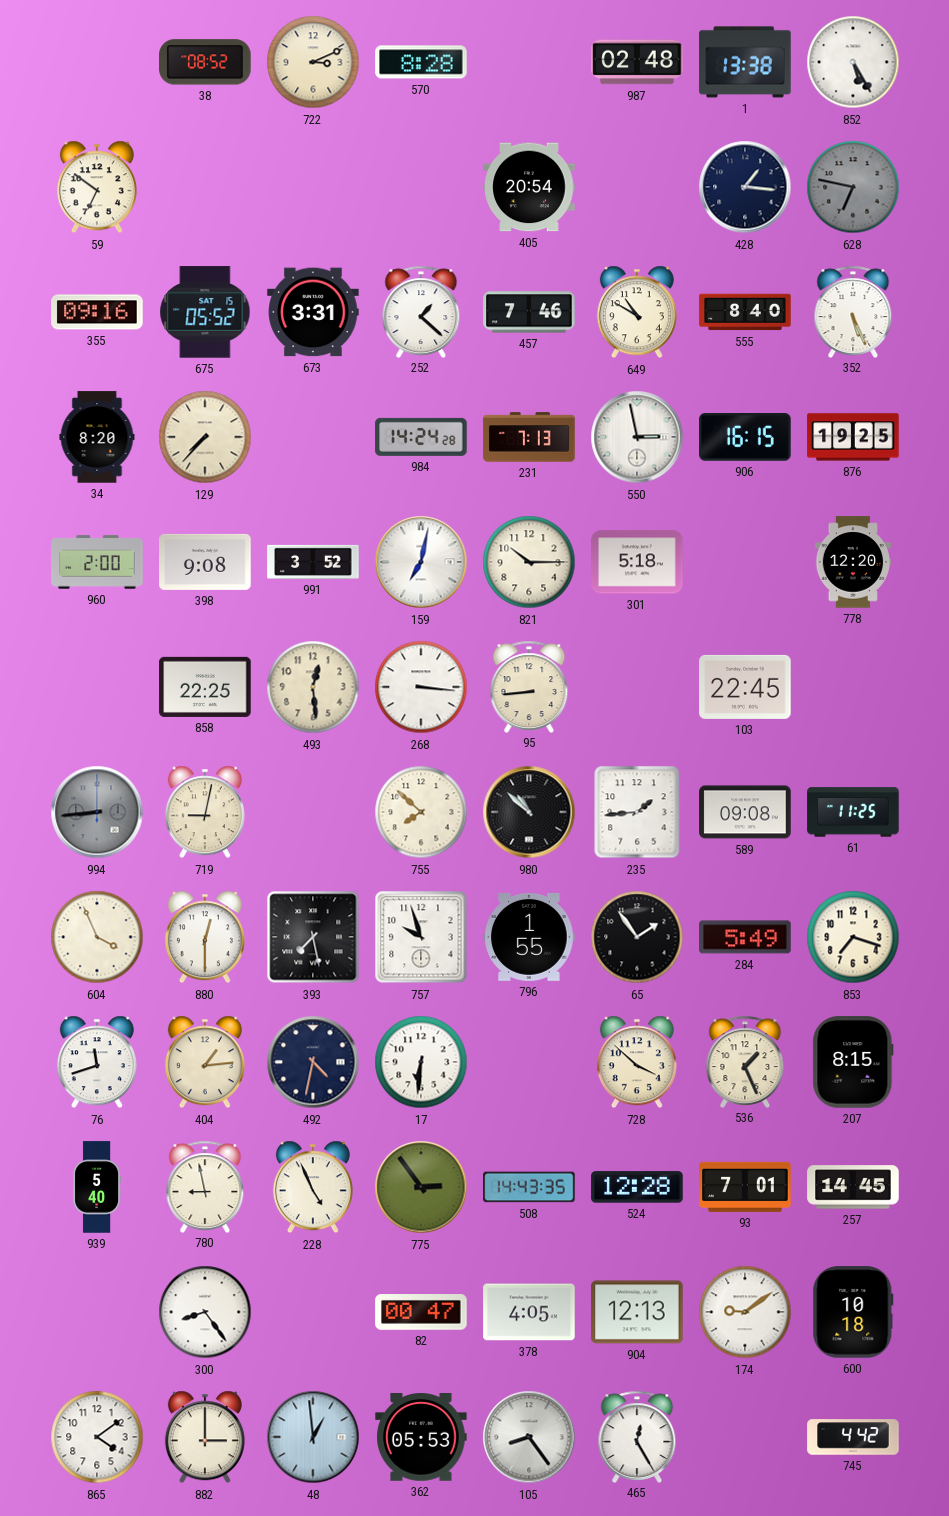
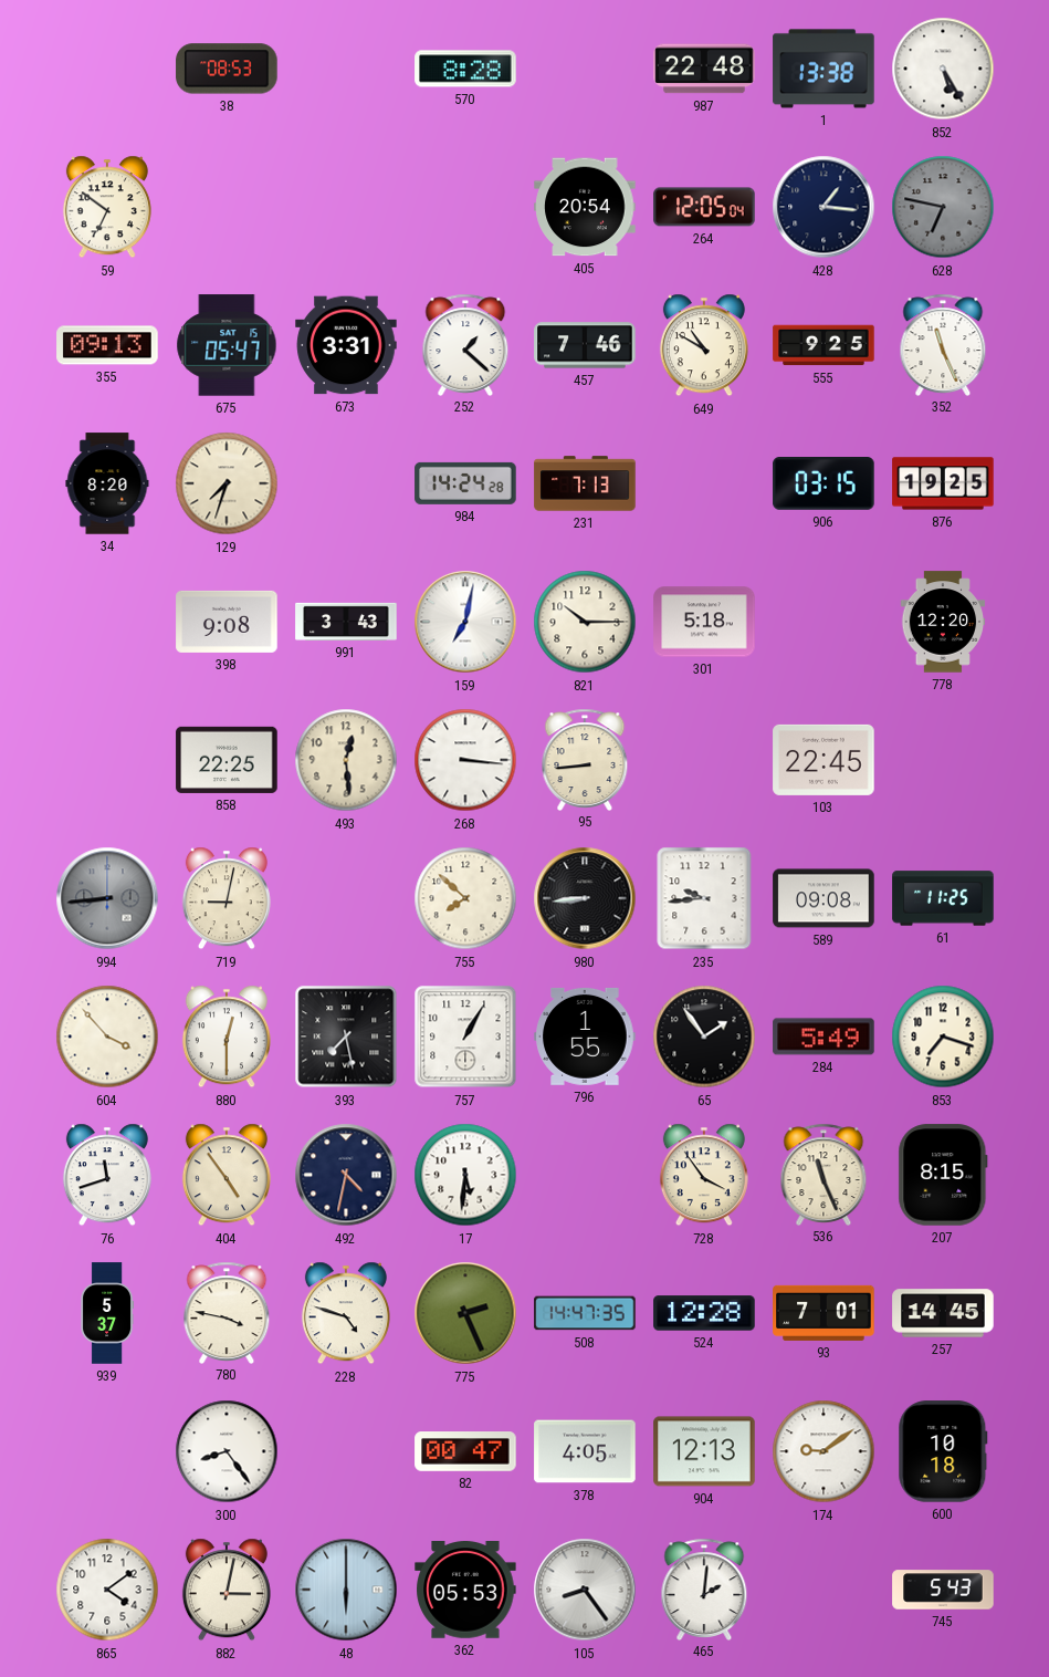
38: 08:52 -> 08:53
722: 3:11 -> none
987: 02:48 -> 22:48
264: none -> 12:05
355: 09:16 -> 09:13
675: 05:52 -> 05:47
555: 8:40 -> 9:25
352: 5:26 -> 11:26
129: 7:37 -> 7:33
550: 2:58 -> none
906: 16:15 -> 03:15
960: 2:00 -> none
991: 3:52 -> 3:43
980: 10:52 -> 8:44
235: 1:44 -> 9:44
604: 3:56 -> 3:53
757: 9:57 -> 1:05
404: 1:14 -> 4:54
17: 6:31 -> 5:31
728: 3:52 -> 3:54
536: 1:26 -> 11:26
939: 5:40 -> 5:37
780: 8:58 -> 3:47
228: 4:56 -> 4:48
775: 2:54 -> 2:26
508: 14:43 -> 14:47
882: 3:00 -> 3:02
48: 12:59 -> 6:00
465: 12:25 -> 2:01
745: 4:42 -> 5:43
